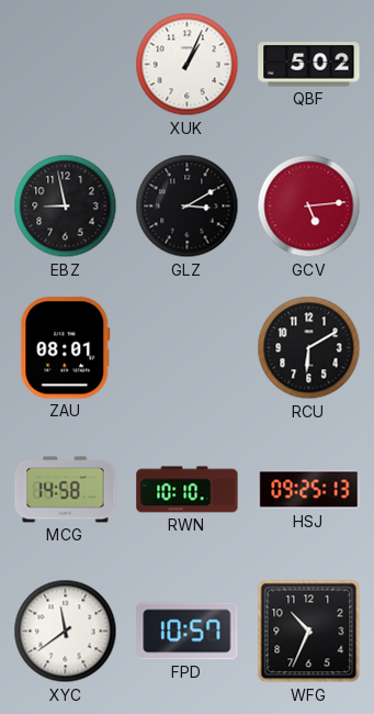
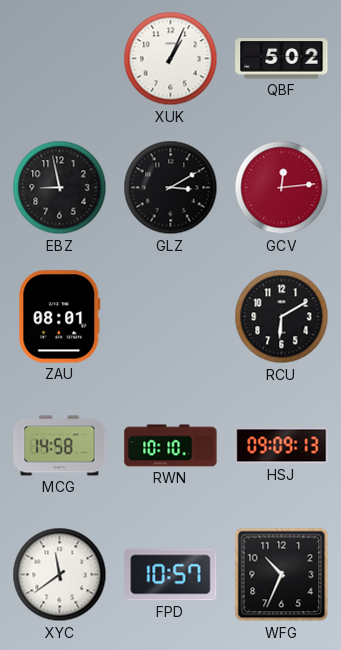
GCV: 5:14 -> 12:14
HSJ: 09:25 -> 09:09
